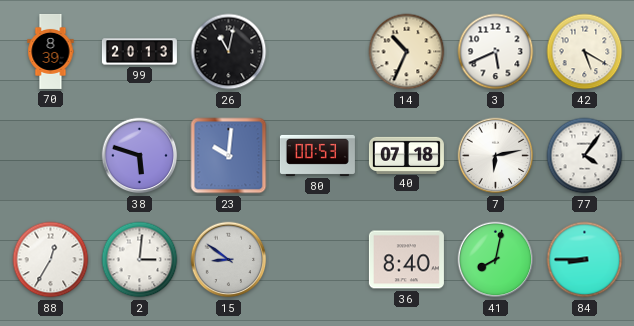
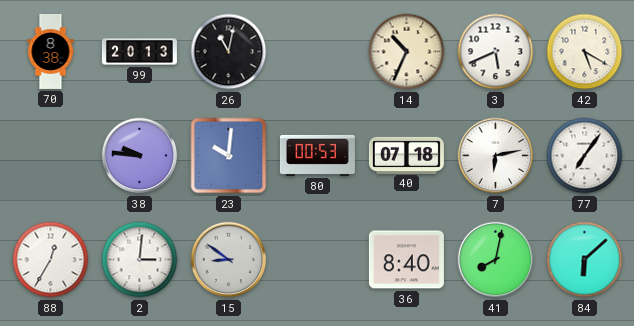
70: 8:39 -> 8:38
38: 5:48 -> 9:46
77: 4:06 -> 7:06
84: 8:45 -> 6:08
